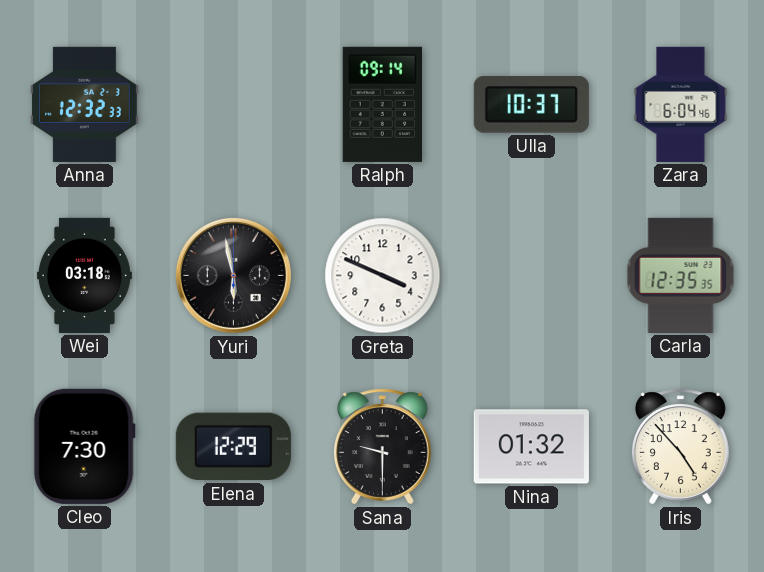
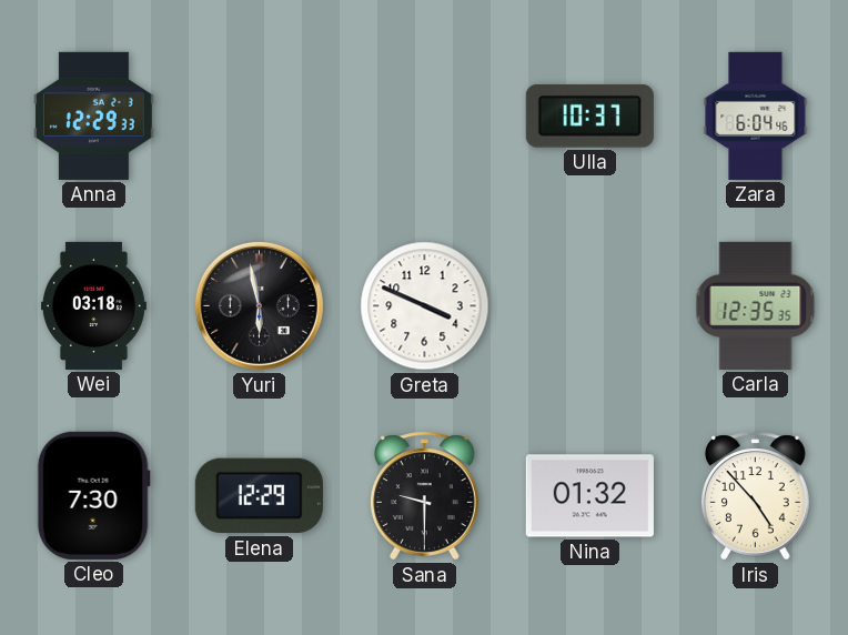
Anna: 12:32 -> 12:29
Ralph: 09:14 -> none
